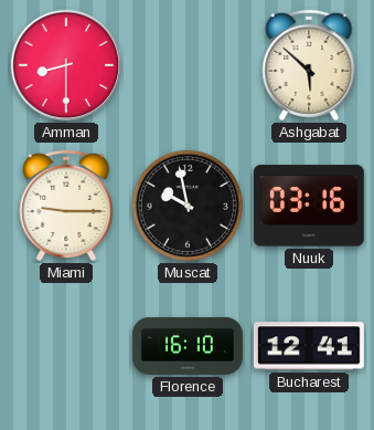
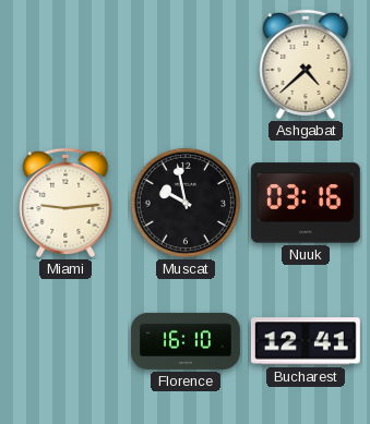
Amman: 8:30 -> none
Ashgabat: 5:52 -> 4:38
Miami: 9:15 -> 9:14
